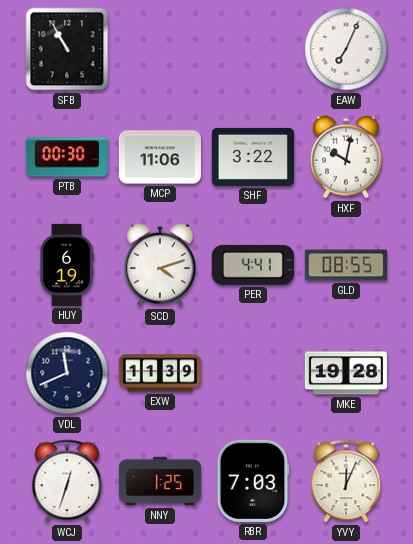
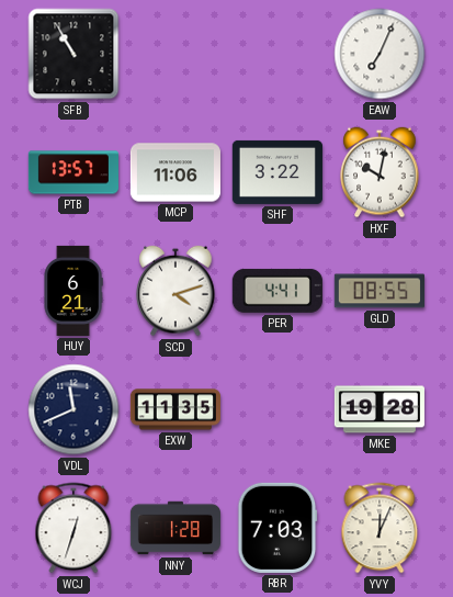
PTB: 00:30 -> 13:57
HUY: 6:19 -> 6:21
EXW: 11:39 -> 11:35
NNY: 1:25 -> 1:28
